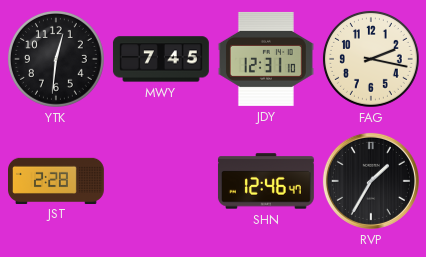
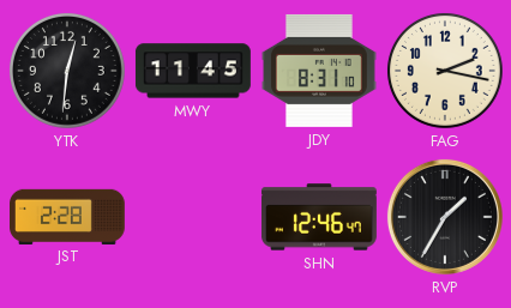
MWY: 7:45 -> 11:45
JDY: 12:31 -> 8:31
